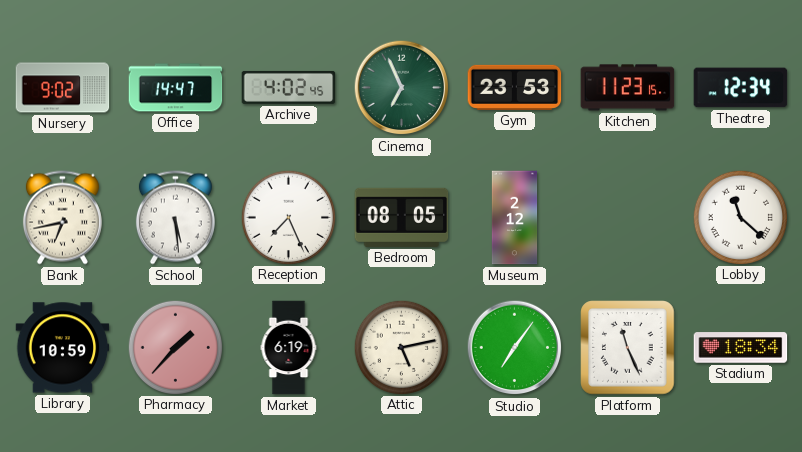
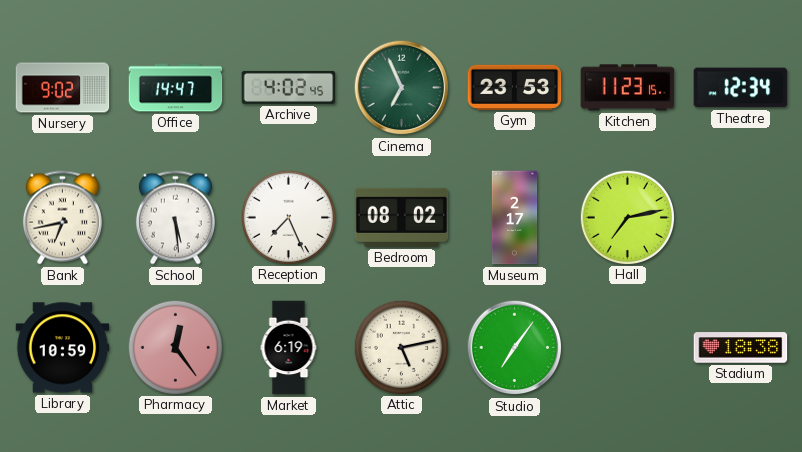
Bedroom: 08:05 -> 08:02
Museum: 2:12 -> 2:17
Hall: none -> 7:13
Lobby: 11:22 -> none
Pharmacy: 1:37 -> 12:24
Platform: 11:26 -> none
Stadium: 18:34 -> 18:38
